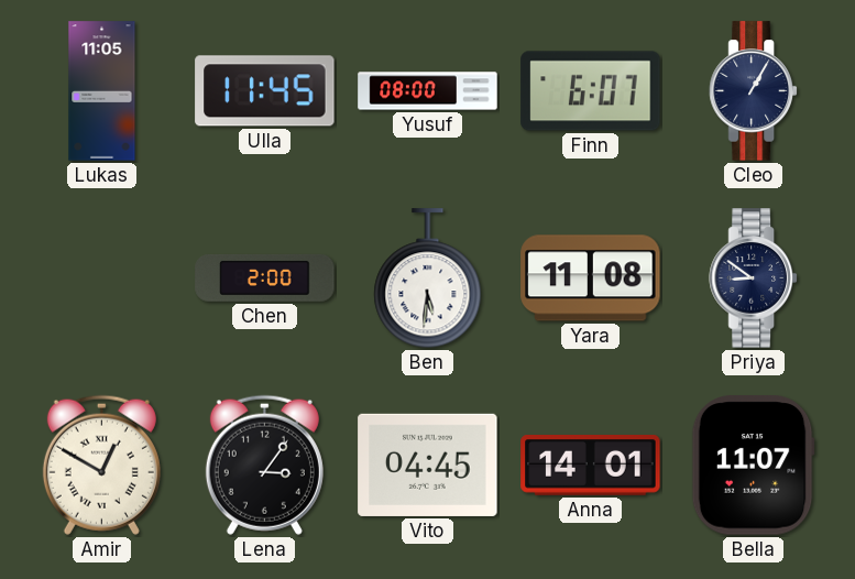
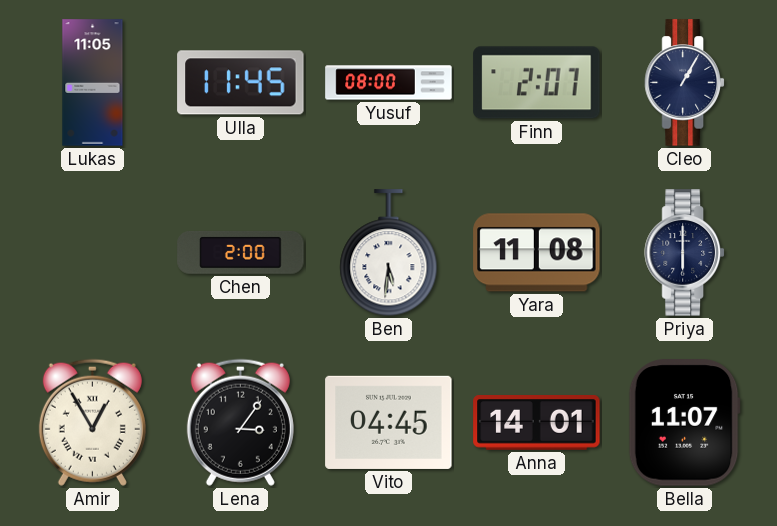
Finn: 6:07 -> 2:07
Priya: 8:51 -> 6:00
Amir: 12:50 -> 12:55
